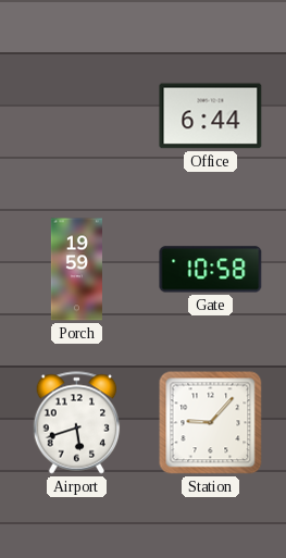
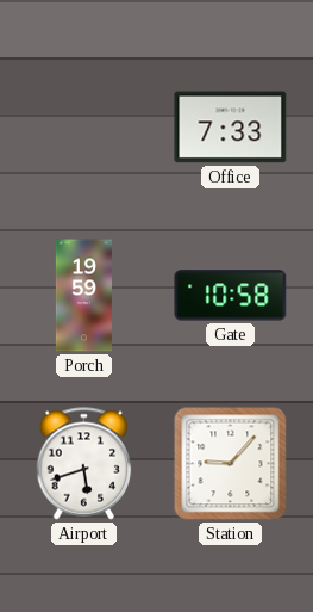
Office: 6:44 -> 7:33
